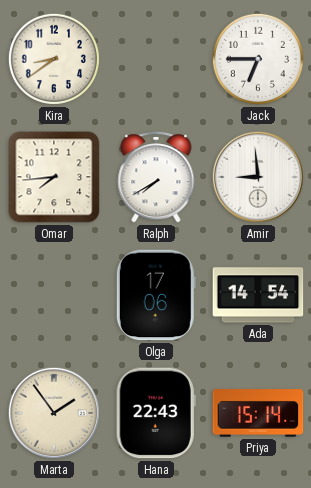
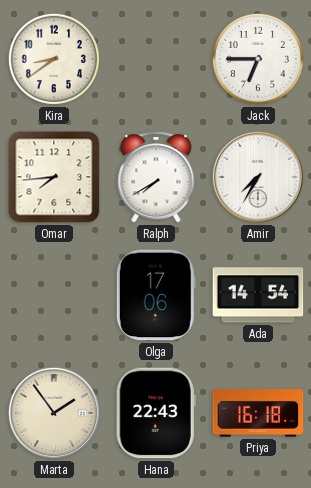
Amir: 8:59 -> 7:35
Priya: 15:14 -> 16:18
